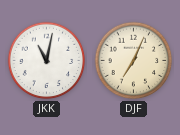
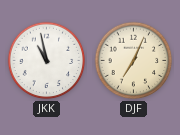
JKK: 11:02 -> 10:58
